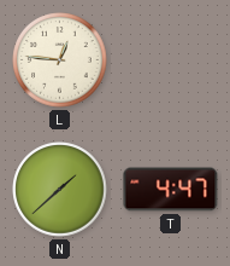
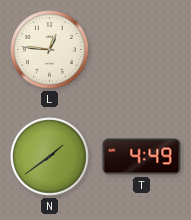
N: 1:38 -> 1:39
T: 4:47 -> 4:49
